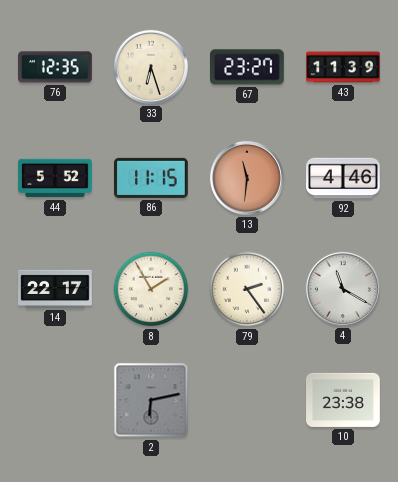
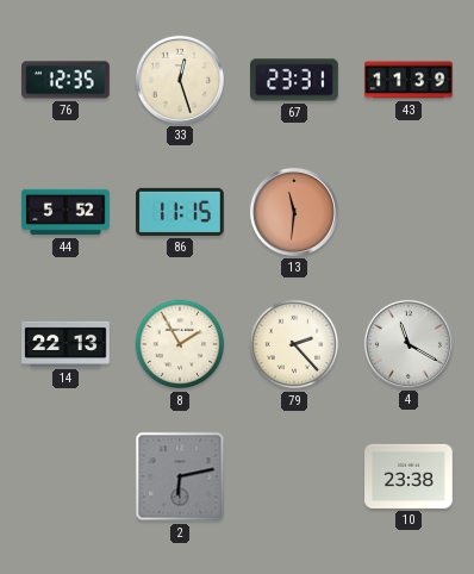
33: 6:27 -> 12:27
67: 23:27 -> 23:31
92: 4:46 -> none
14: 22:17 -> 22:13
79: 2:24 -> 2:23
